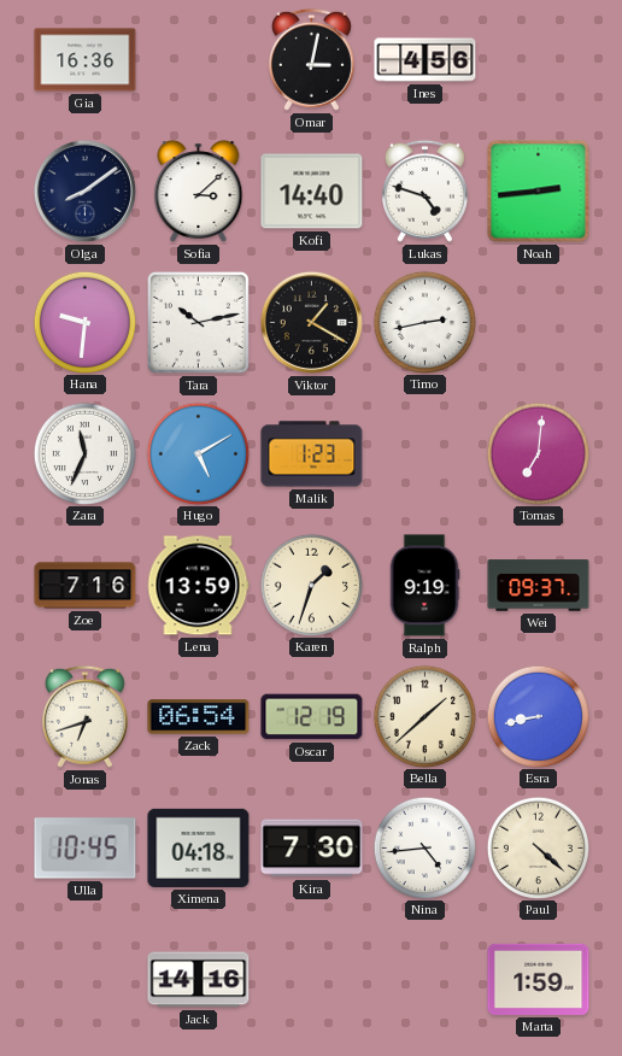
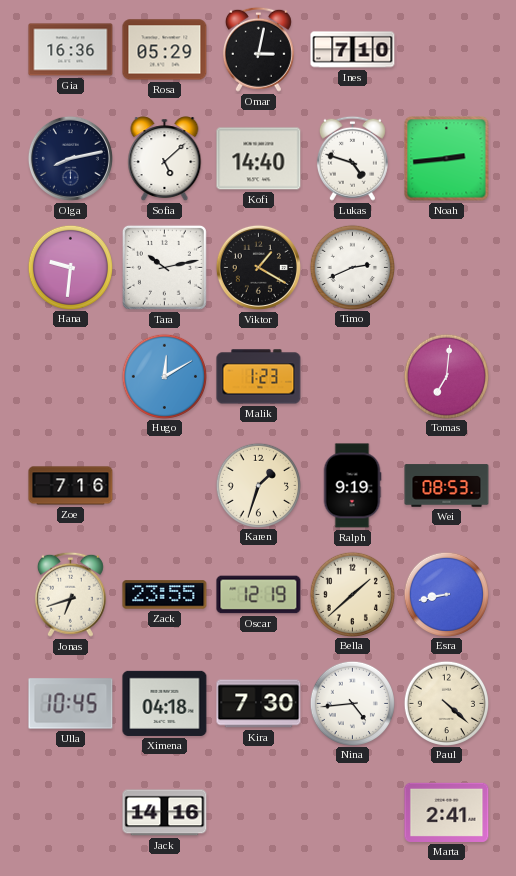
Rosa: none -> 05:29
Ines: 4:56 -> 7:10
Olga: 8:09 -> 8:13
Sofia: 3:08 -> 5:08
Timo: 2:43 -> 2:41
Zara: 11:34 -> none
Hugo: 5:10 -> 12:10
Lena: 13:59 -> none
Wei: 09:37 -> 08:53
Zack: 06:54 -> 23:55
Marta: 1:59 -> 2:41
